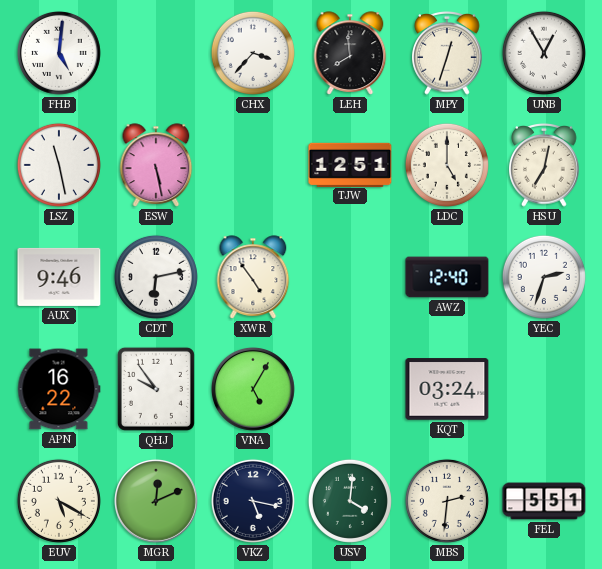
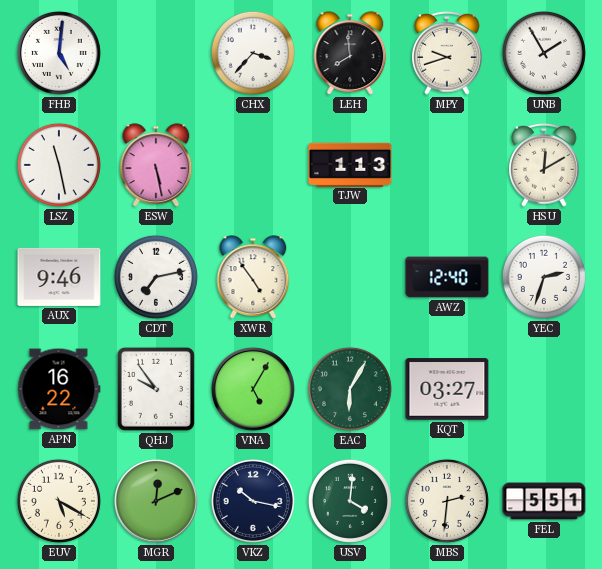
MPY: 12:33 -> 9:42
UNB: 12:55 -> 1:55
TJW: 12:51 -> 1:13
LDC: 5:00 -> none
HSU: 7:02 -> 12:10
CDT: 6:13 -> 7:13
EAC: none -> 6:05
KQT: 03:24 -> 03:27
VKZ: 5:17 -> 10:17
